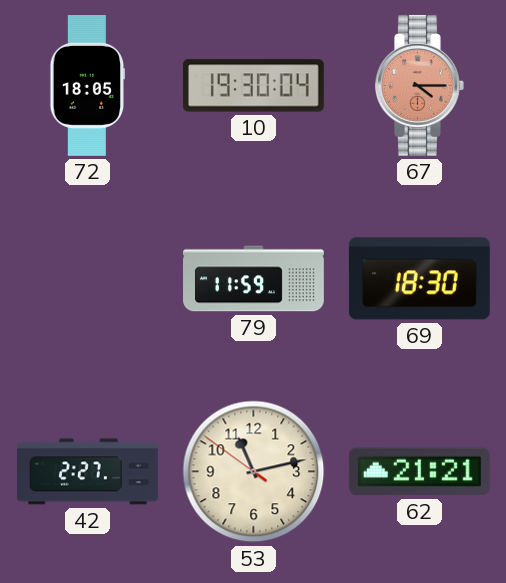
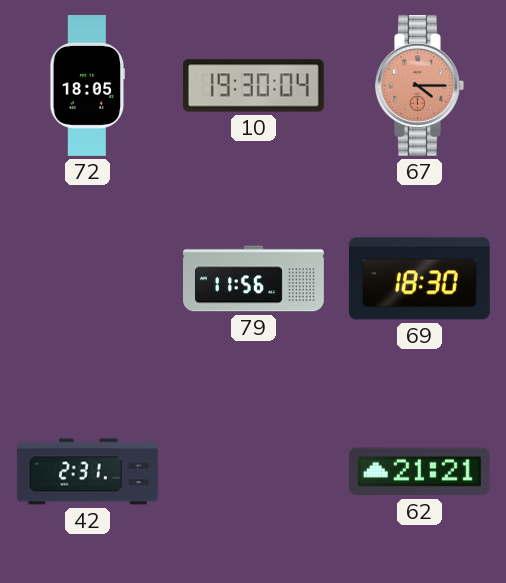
79: 11:59 -> 11:56
42: 2:27 -> 2:31
53: 11:12 -> none
